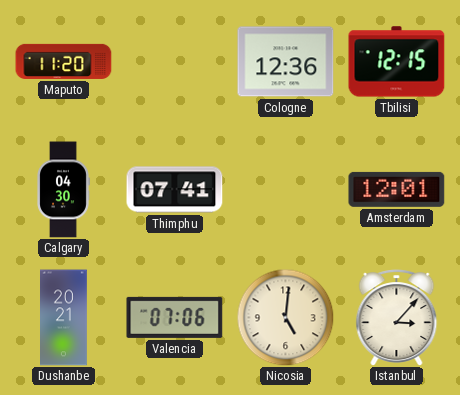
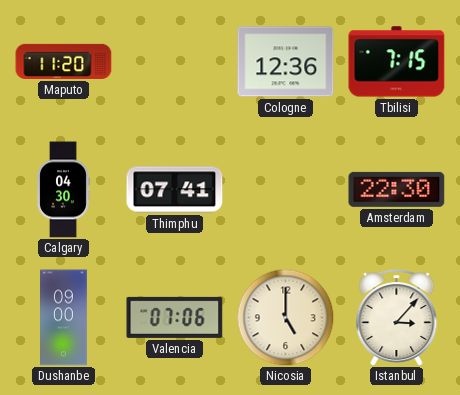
Tbilisi: 12:15 -> 7:15
Amsterdam: 12:01 -> 22:30
Dushanbe: 20:21 -> 09:00
Nicosia: 5:01 -> 5:00
